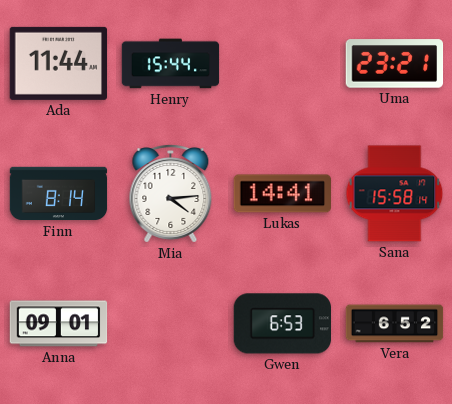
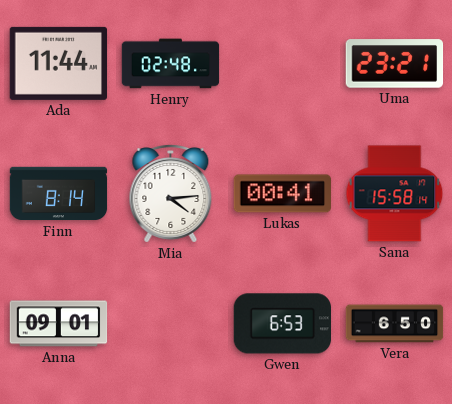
Henry: 15:44 -> 02:48
Lukas: 14:41 -> 00:41
Vera: 6:52 -> 6:50
